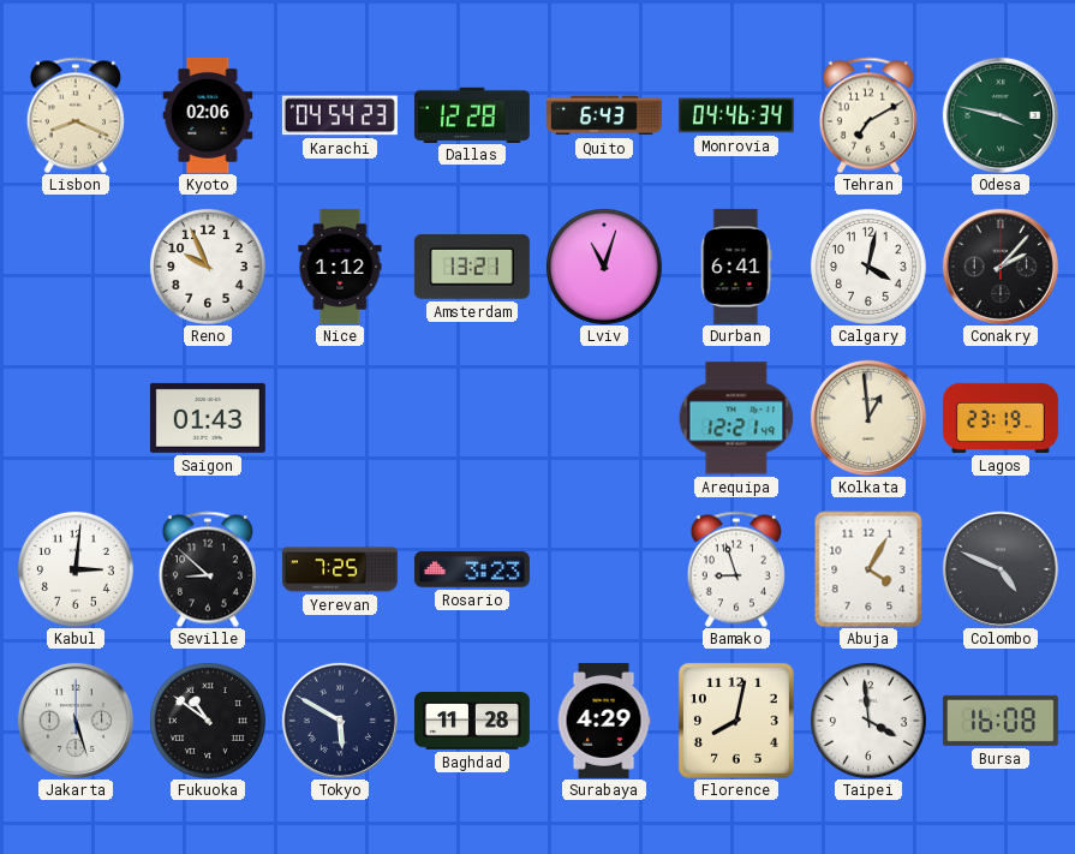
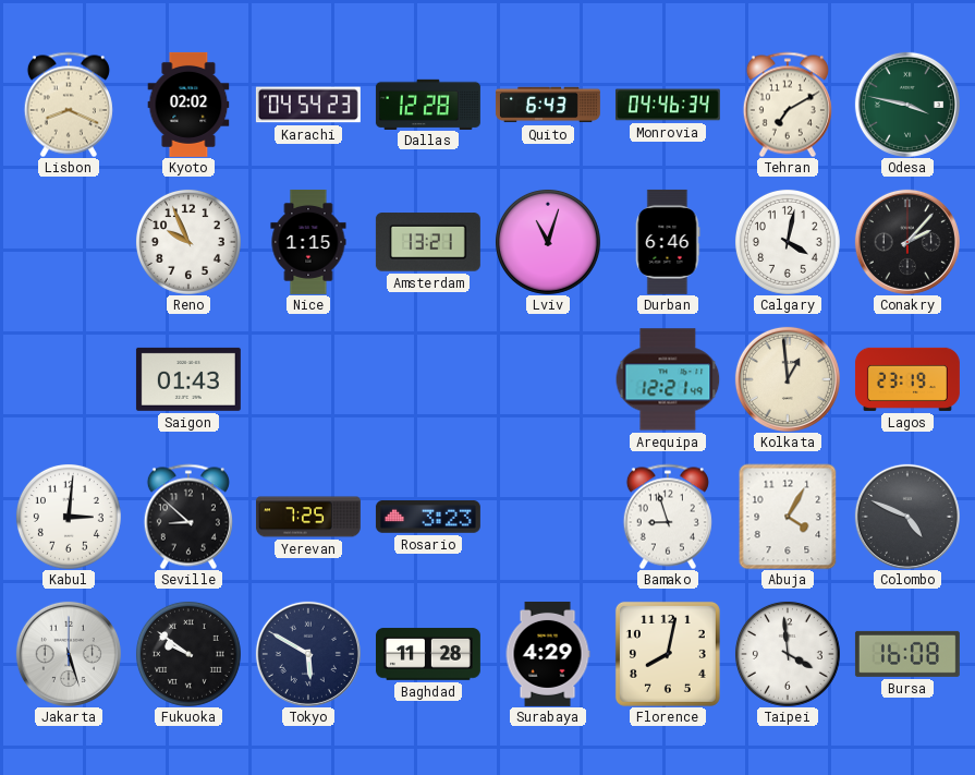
Kyoto: 02:06 -> 02:02
Nice: 1:12 -> 1:15
Durban: 6:41 -> 6:46
Fukuoka: 10:51 -> 9:51
